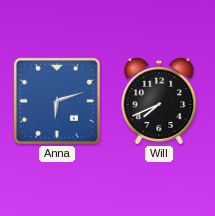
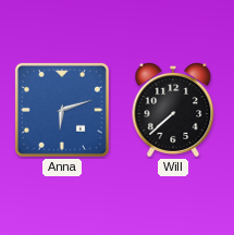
Will: 7:41 -> 7:38
